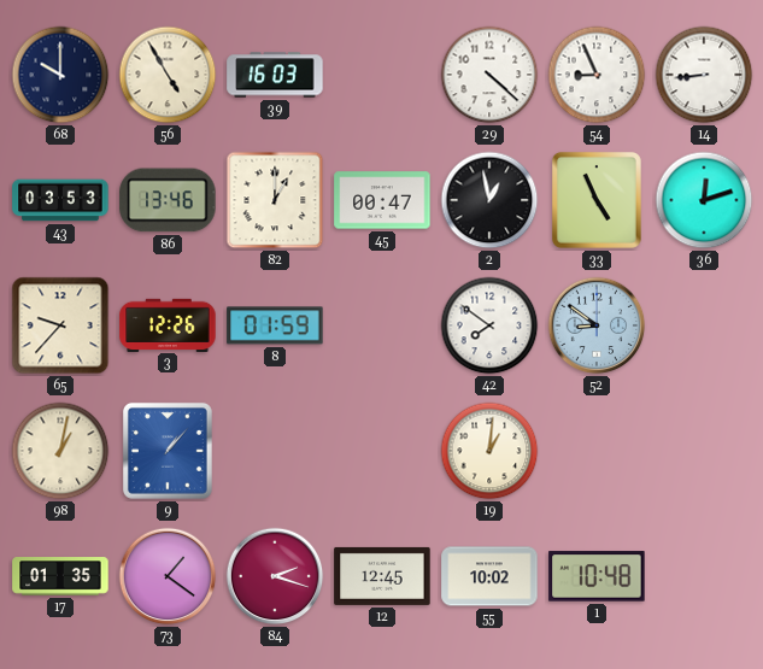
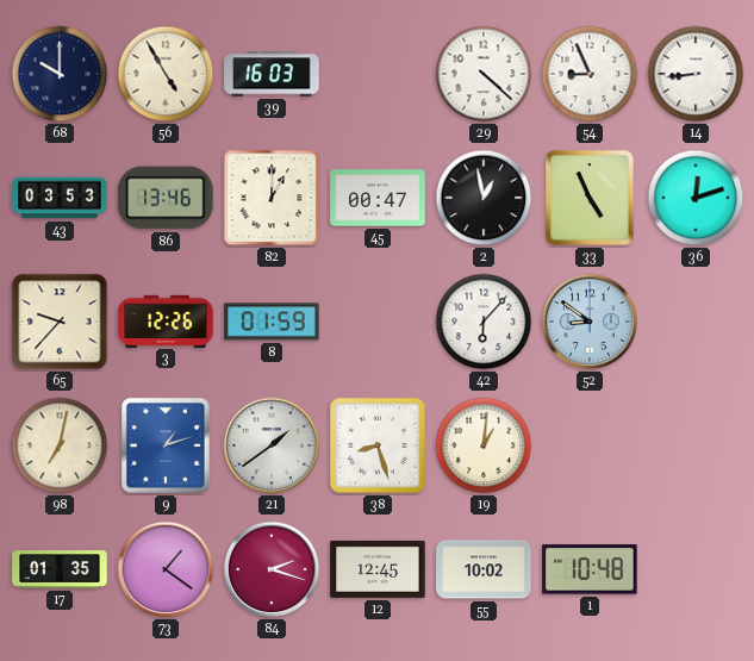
42: 7:51 -> 6:07
98: 1:02 -> 7:02
9: 1:07 -> 1:12
21: none -> 1:39
38: none -> 8:27
